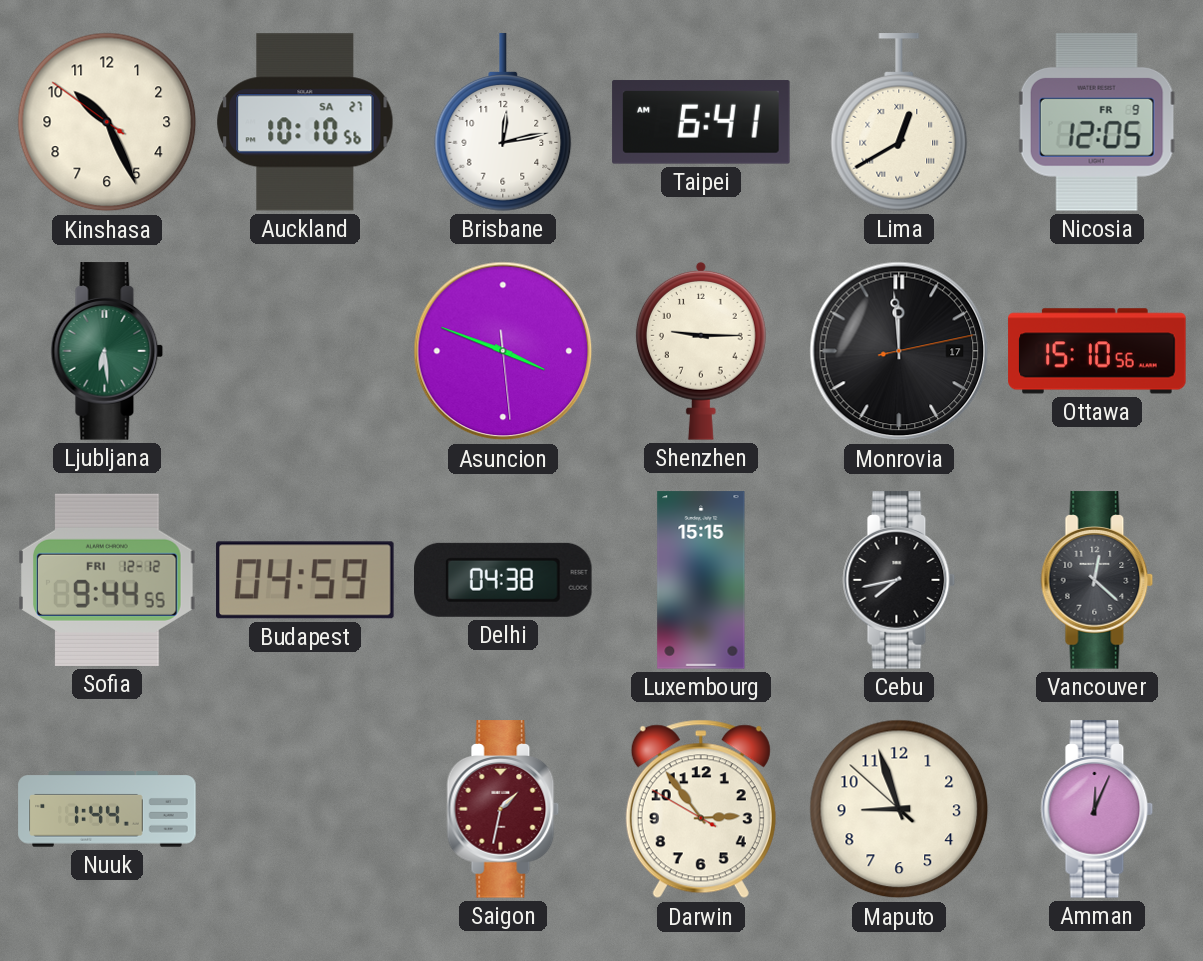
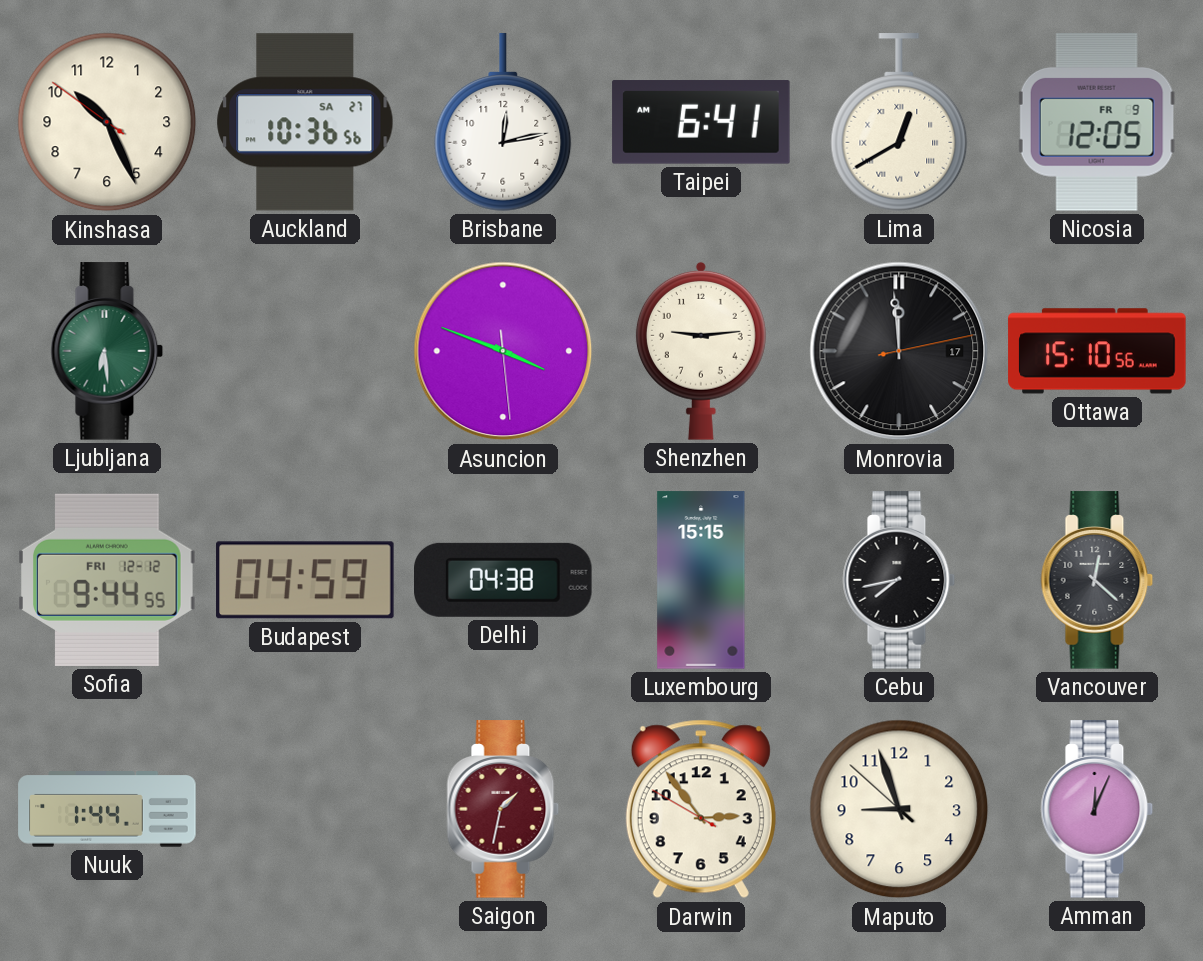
Auckland: 10:10 -> 10:36
Shenzhen: 9:15 -> 9:14
